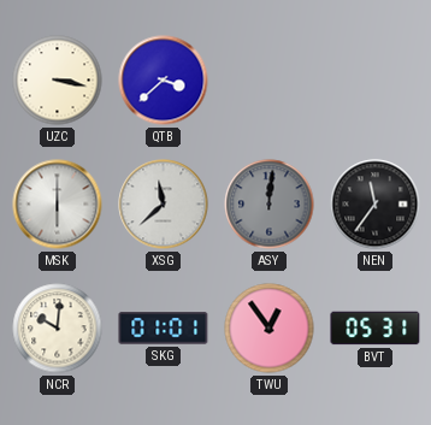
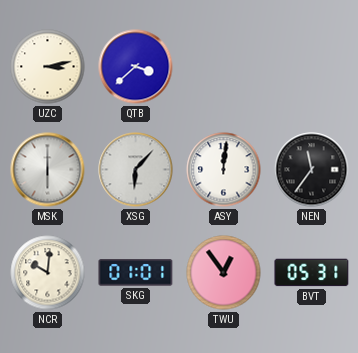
UZC: 3:17 -> 3:13
XSG: 11:38 -> 6:07
ASY dial: grey -> white
